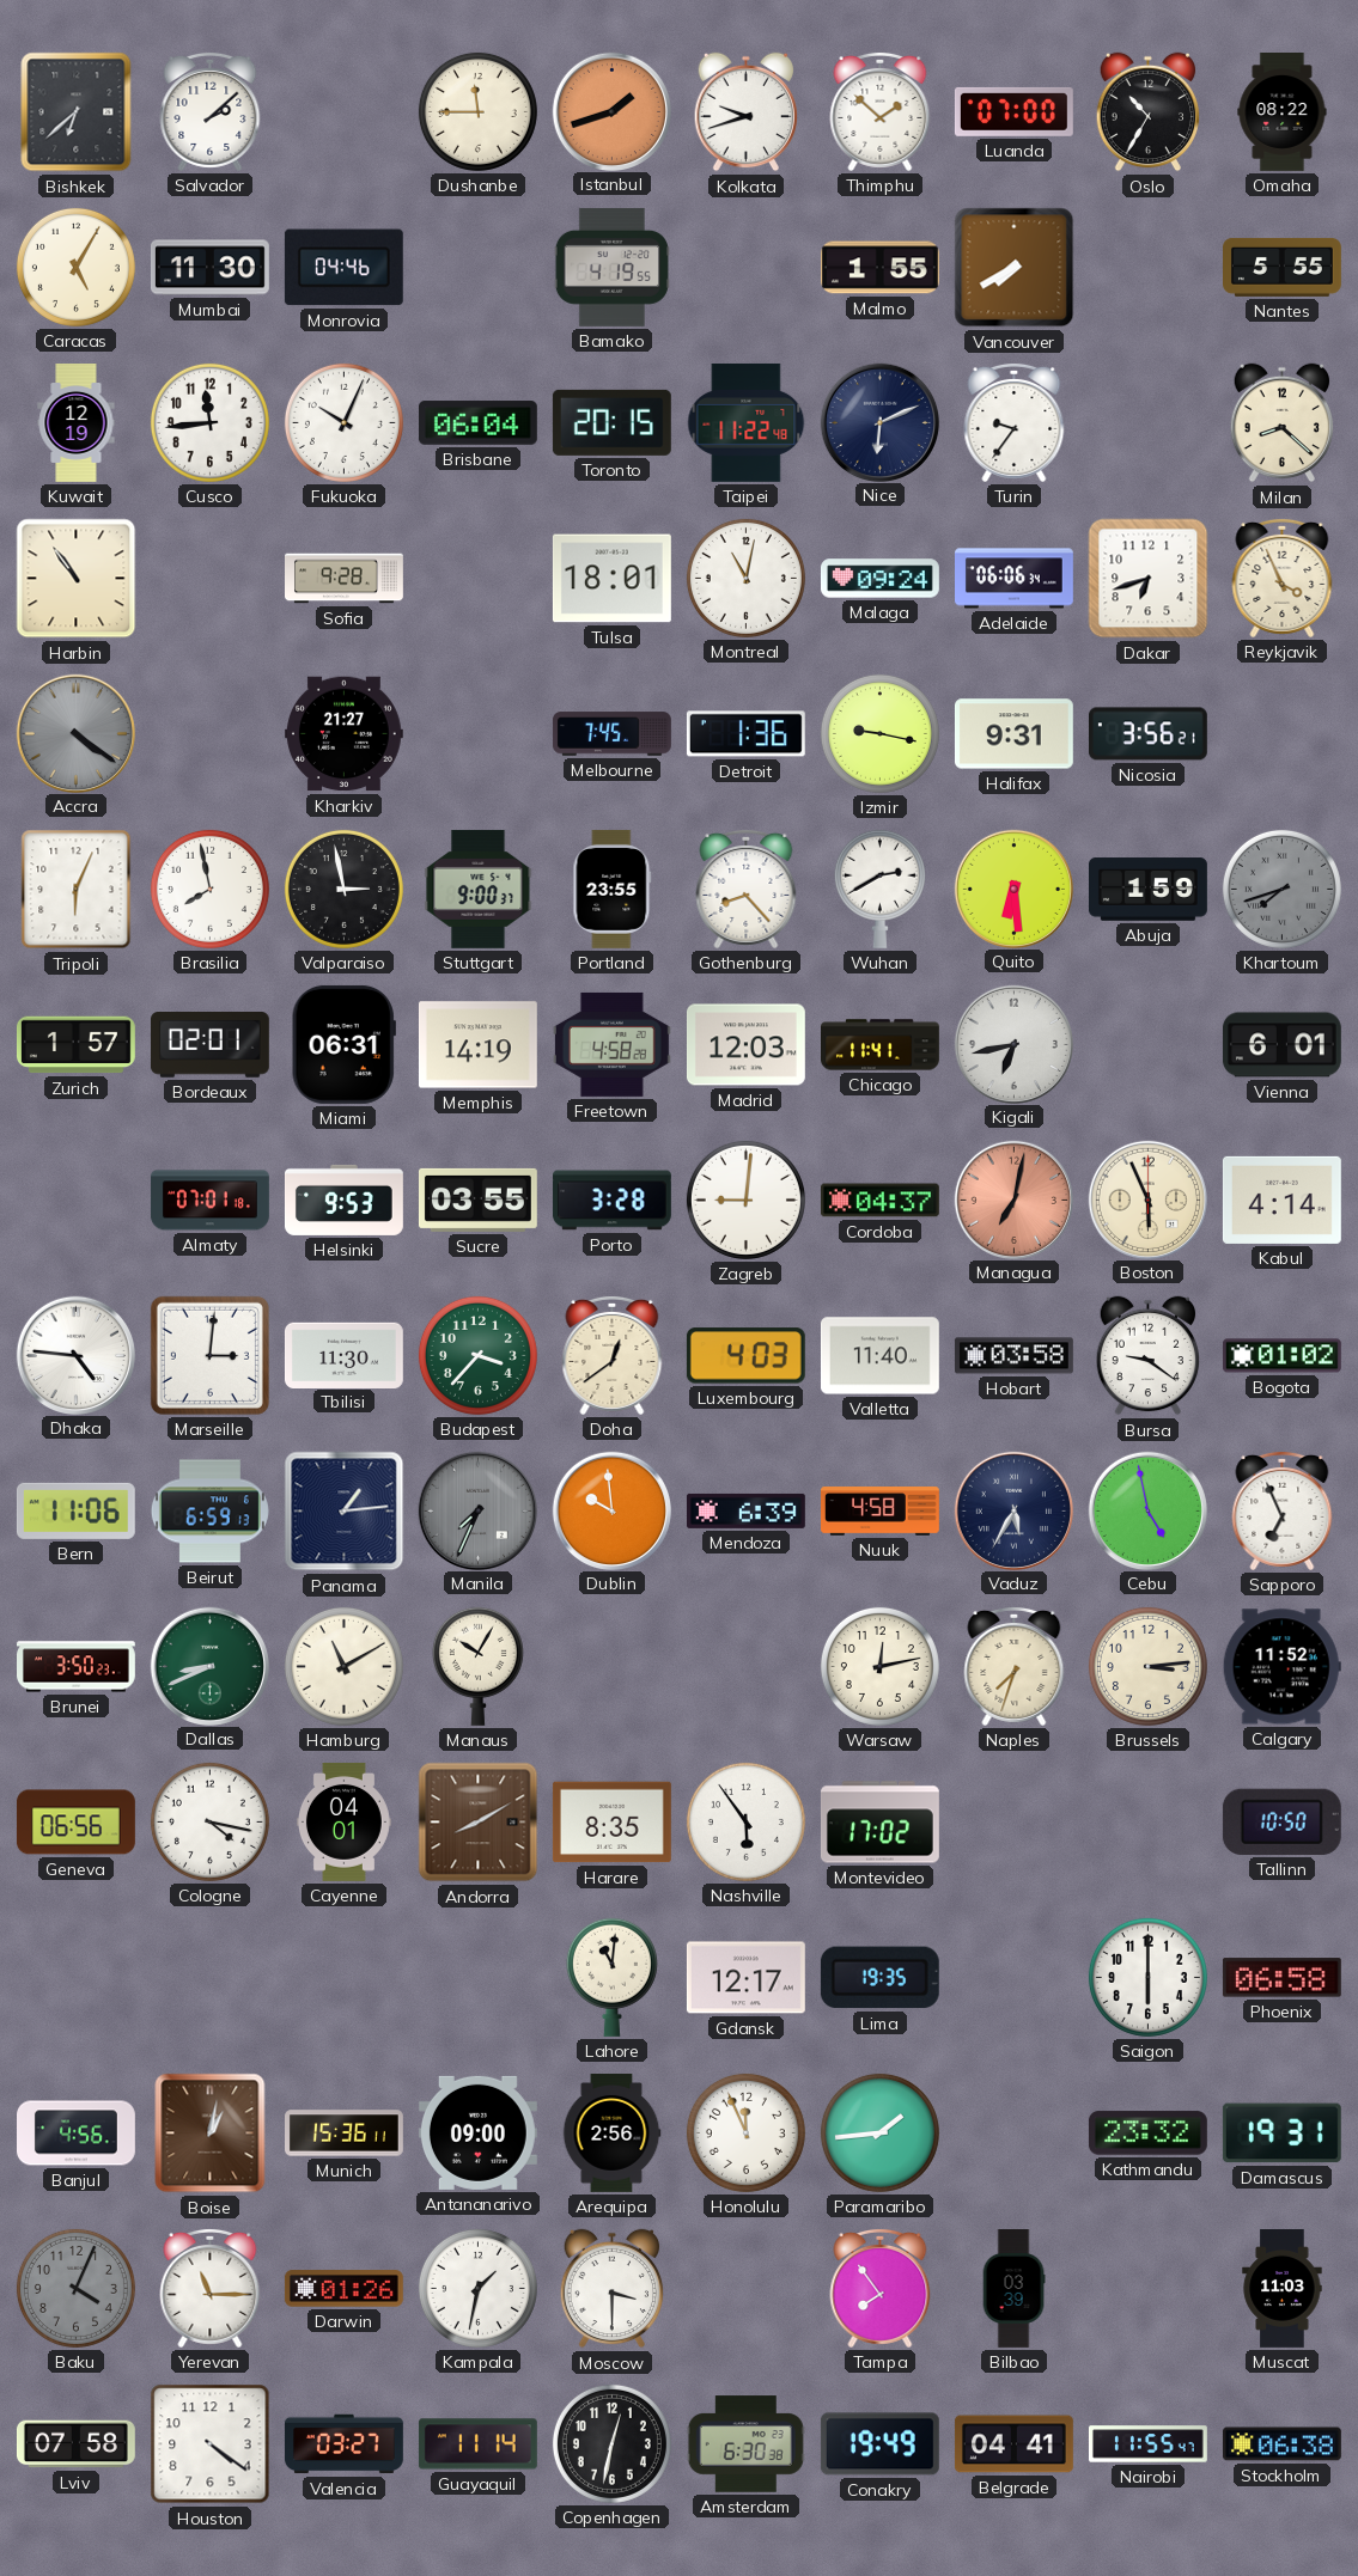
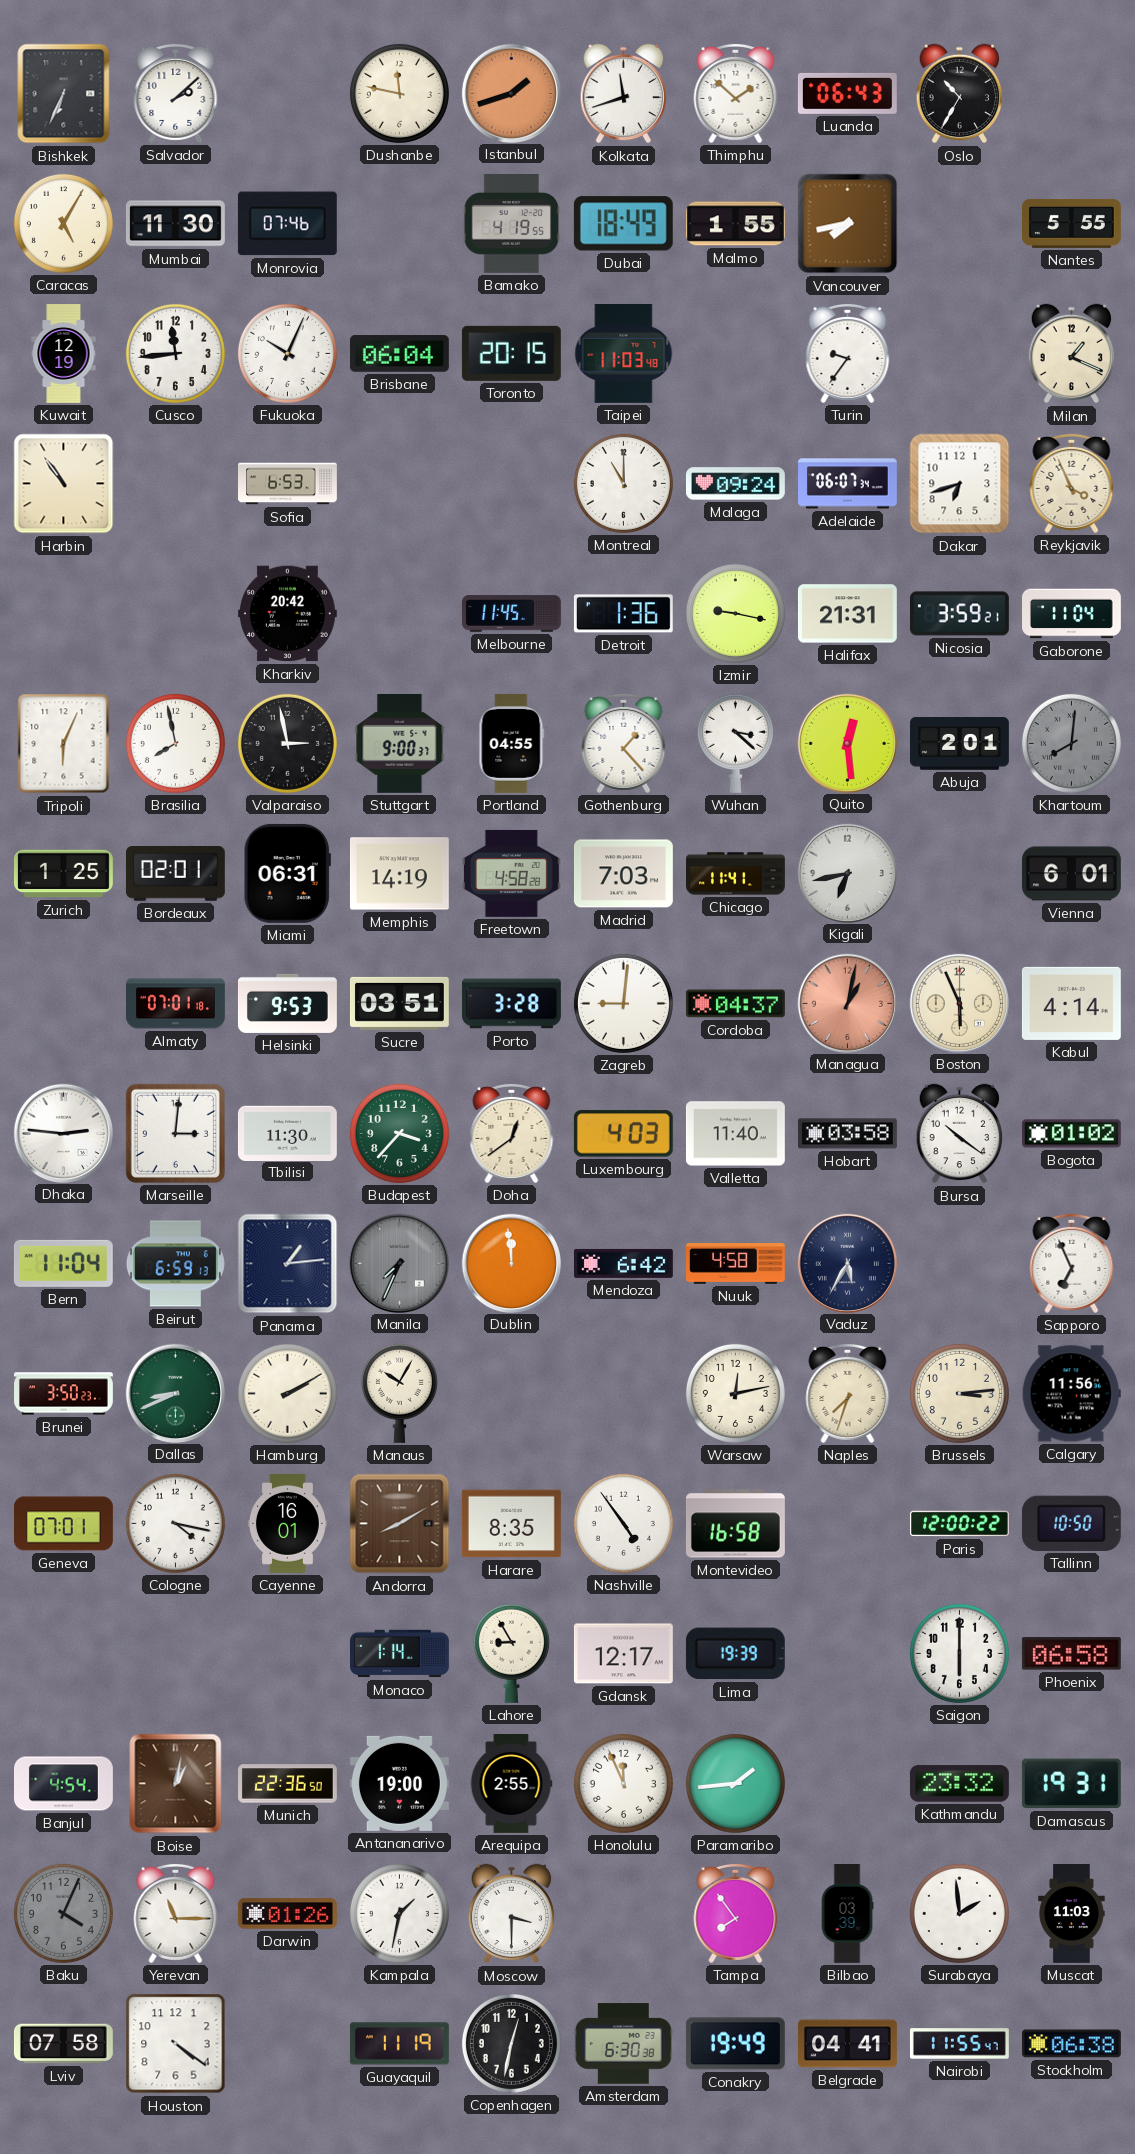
Bishkek: 6:38 -> 6:34
Dushanbe: 11:45 -> 11:47
Kolkata: 9:42 -> 11:42
Luanda: 07:00 -> 06:43
Omaha: 08:22 -> none
Monrovia: 04:46 -> 07:46
Dubai: none -> 18:49
Vancouver: 7:40 -> 7:43
Taipei: 11:22 -> 11:03
Nice: 6:11 -> none
Milan: 8:22 -> 1:19
Sofia: 9:28 -> 6:53
Tulsa: 18:01 -> none
Montreal: 11:02 -> 11:00
Adelaide: 06:06 -> 06:07
Accra: 4:21 -> none
Kharkiv: 21:27 -> 20:42
Melbourne: 7:45 -> 11:45
Halifax: 9:31 -> 21:31
Nicosia: 3:56 -> 3:59
Gaborone: none -> 11:04
Portland: 23:55 -> 04:55
Gothenburg: 8:23 -> 1:23
Wuhan: 2:40 -> 3:22
Quito: 6:29 -> 12:29
Abuja: 1:59 -> 2:01
Khartoum: 7:42 -> 8:01
Zurich: 1:57 -> 1:25
Madrid: 12:03 -> 7:03
Sucre: 03:55 -> 03:51
Managua: 7:02 -> 1:02
Dhaka: 4:46 -> 2:46
Bursa: 9:21 -> 10:21
Bern: 11:06 -> 11:04
Dublin: 9:59 -> 11:59
Mendoza: 6:39 -> 6:42
Cebu: 4:58 -> none
Hamburg: 11:10 -> 2:10
Calgary: 11:52 -> 11:56
Geneva: 06:56 -> 07:01
Cayenne: 04:01 -> 16:01
Nashville: 5:54 -> 4:54
Montevideo: 17:02 -> 16:58
Paris: none -> 12:00
Monaco: none -> 1:14
Lahore: 11:01 -> 8:55
Lima: 19:35 -> 19:39
Banjul: 4:56 -> 4:54
Munich: 15:36 -> 22:36
Antananarivo: 09:00 -> 19:00
Arequipa: 2:56 -> 2:55
Surabaya: none -> 1:59
Valencia: 03:27 -> none
Guayaquil: 11:14 -> 11:19
